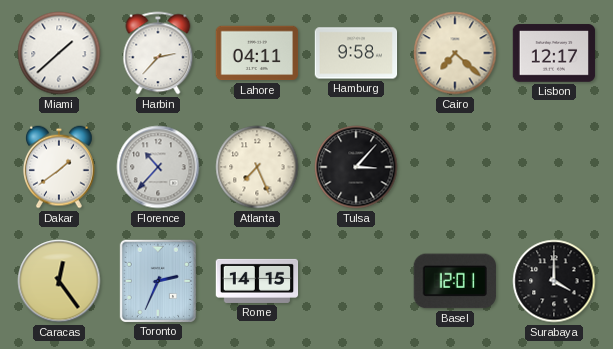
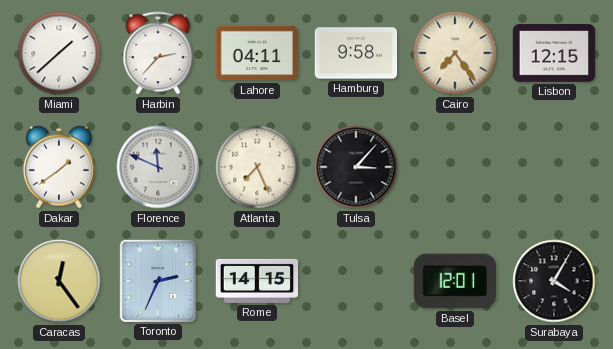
Cairo: 7:22 -> 7:24
Lisbon: 12:17 -> 12:15
Florence: 10:37 -> 11:49
Surabaya: 4:00 -> 4:05
